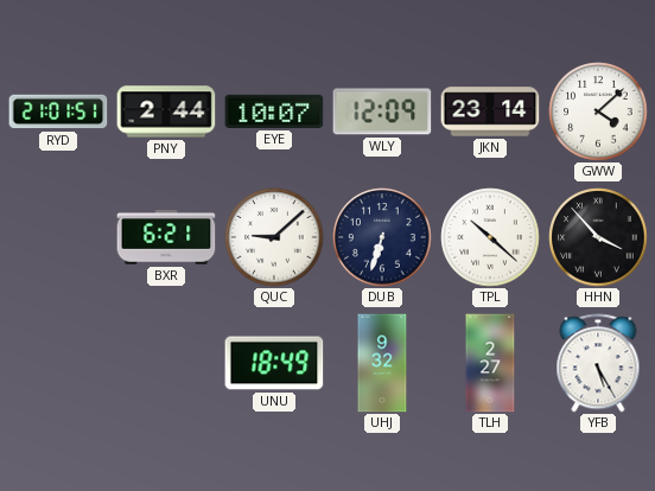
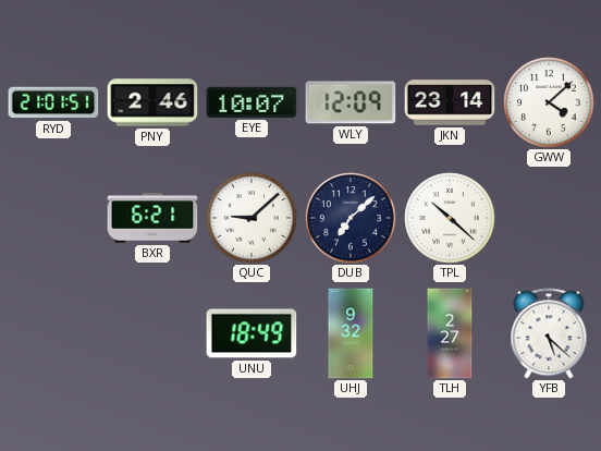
PNY: 2:44 -> 2:46
DUB: 6:33 -> 7:08
HHN: 3:53 -> none
YFB: 5:25 -> 5:22
